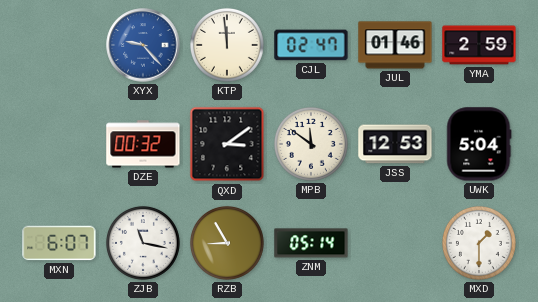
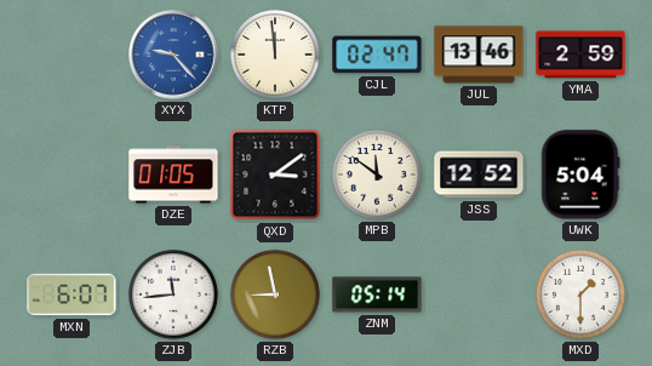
JUL: 01:46 -> 13:46
DZE: 00:32 -> 01:05
JSS: 12:53 -> 12:52
ZJB: 11:17 -> 11:44
RZB: 8:55 -> 8:58
